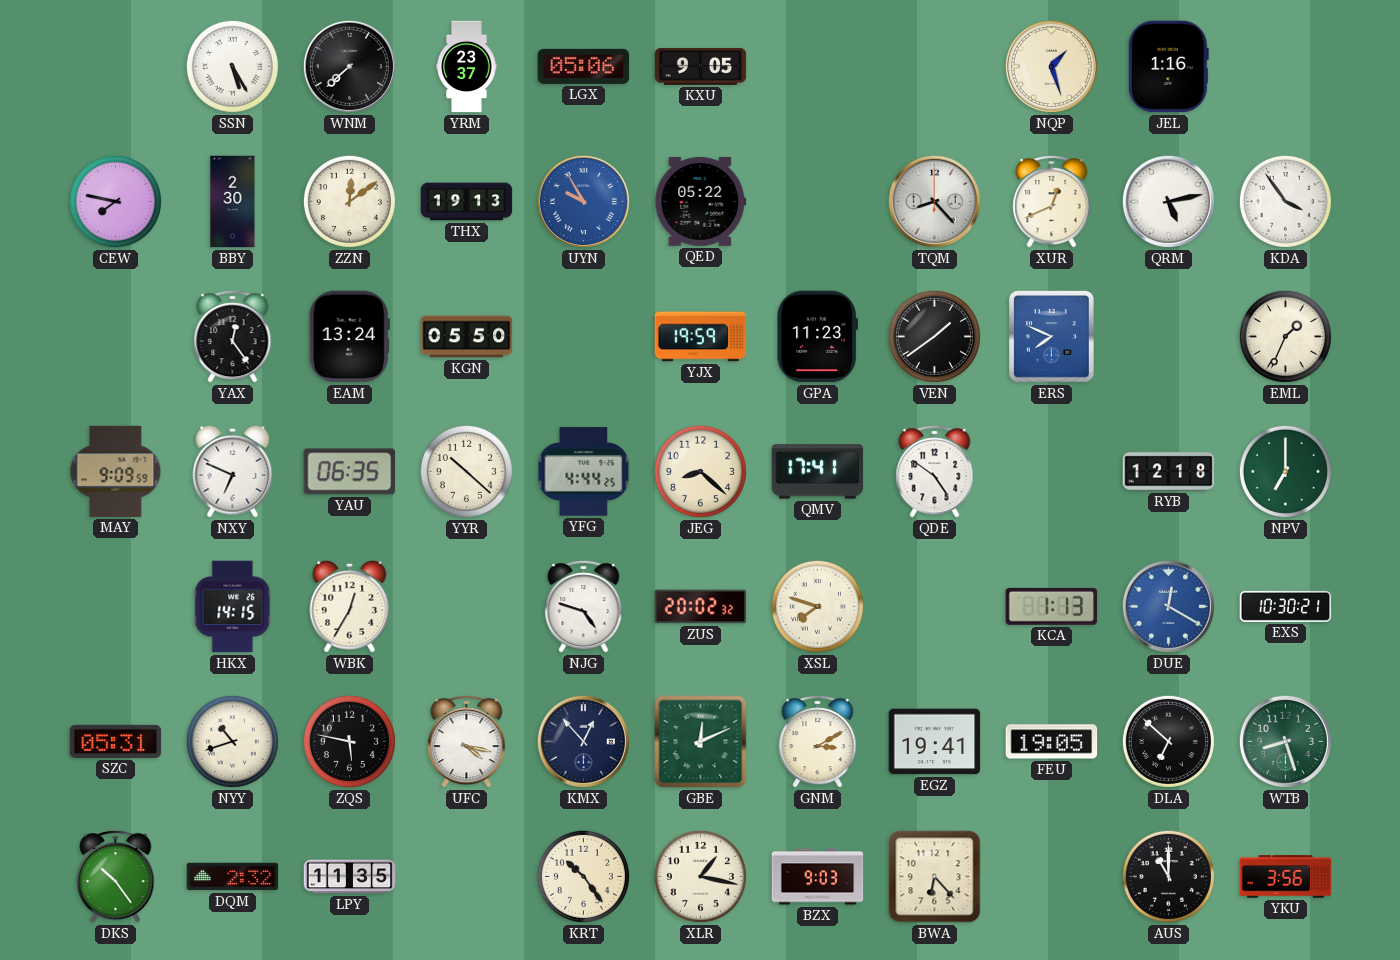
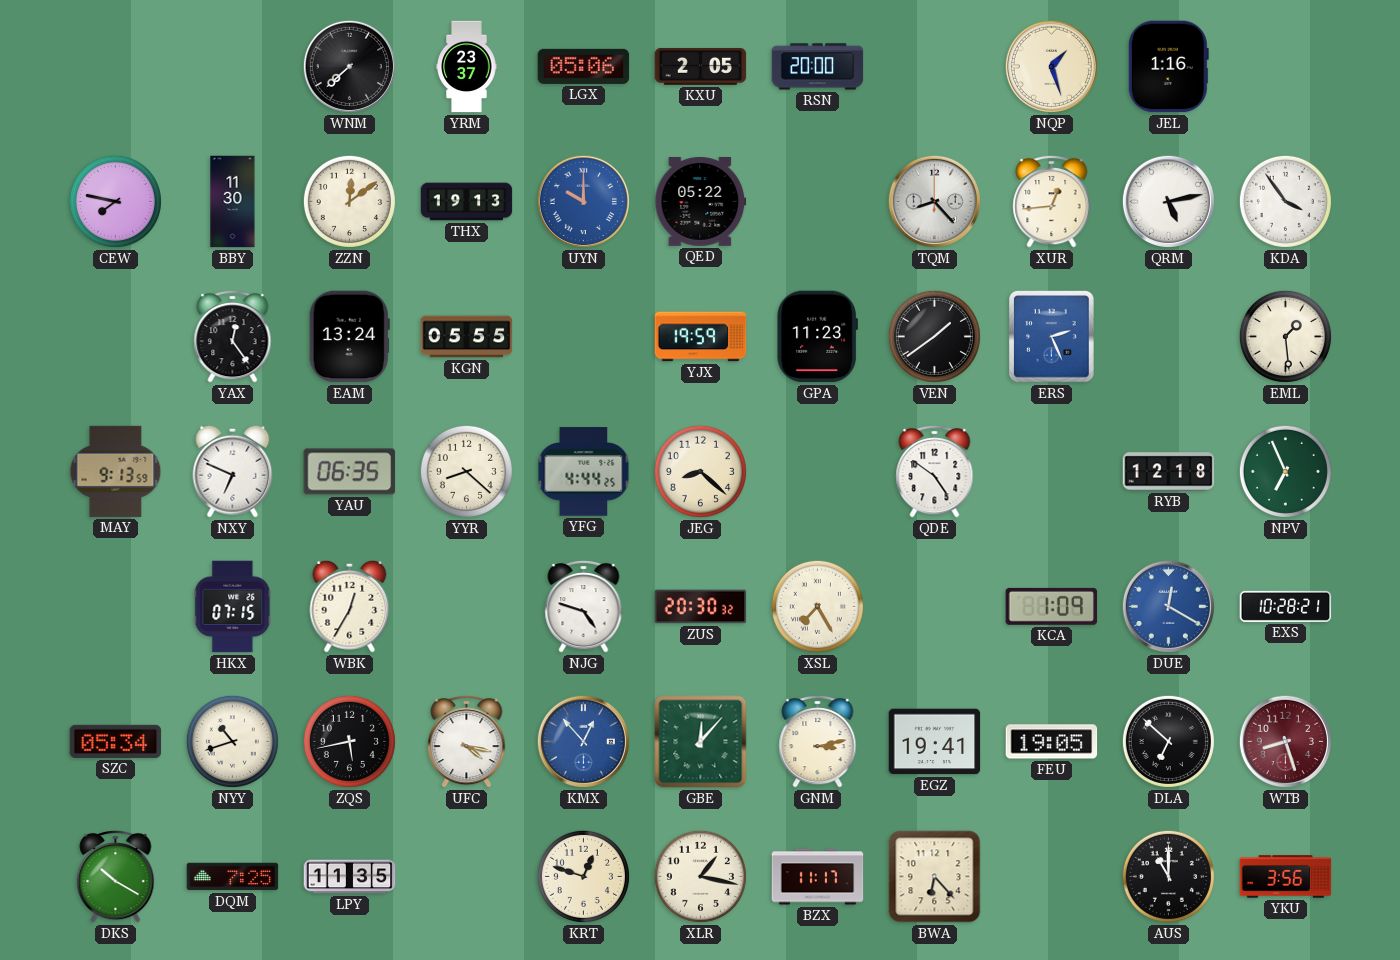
SSN: 5:25 -> none
KXU: 9:05 -> 2:05
RSN: none -> 20:00
BBY: 2:30 -> 11:30
UYN: 9:55 -> 10:00
XUR: 12:41 -> 12:44
KGN: 05:50 -> 05:55
ERS: 7:49 -> 2:26
EML: 1:34 -> 1:29
MAY: 9:09 -> 9:13
YYR: 10:22 -> 8:22
QMV: 17:41 -> none
NPV: 7:00 -> 6:56
HKX: 14:15 -> 07:15
ZUS: 20:02 -> 20:30
XSL: 7:48 -> 7:25
KCA: 1:13 -> 1:09
EXS: 10:30 -> 10:28
SZC: 05:31 -> 05:34
ZQS: 5:47 -> 5:43
KMX dial: navy -> blue
GBE: 12:11 -> 12:07
GNM: 3:10 -> 3:13
WTB dial: green -> burgundy
DKS: 10:24 -> 10:20
DQM: 2:32 -> 7:25
KRT: 10:24 -> 12:48
BZX: 9:03 -> 11:17
